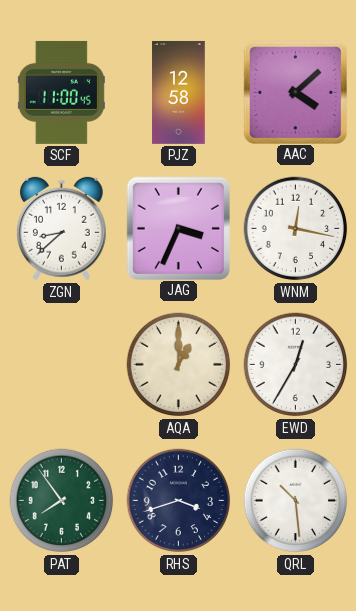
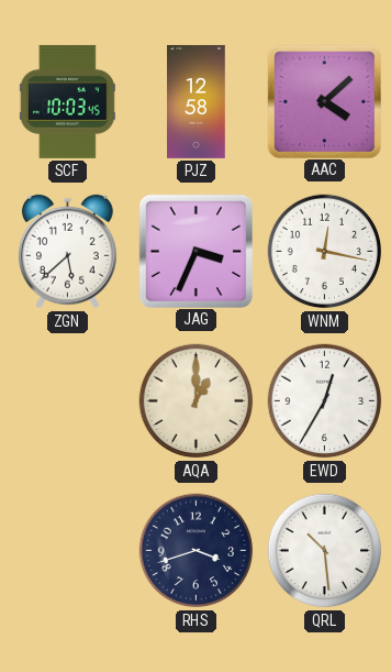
SCF: 11:00 -> 10:03
ZGN: 8:38 -> 5:38
PAT: 7:54 -> none
